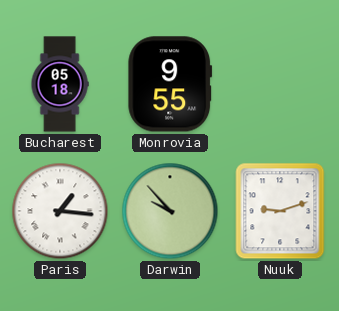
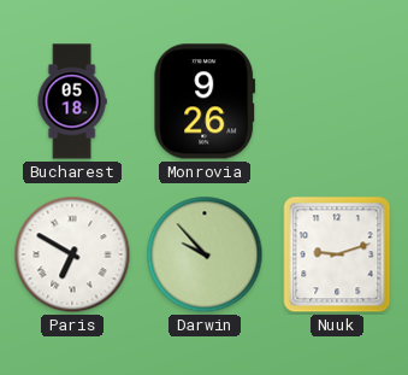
Monrovia: 9:55 -> 9:26
Paris: 1:16 -> 6:50
